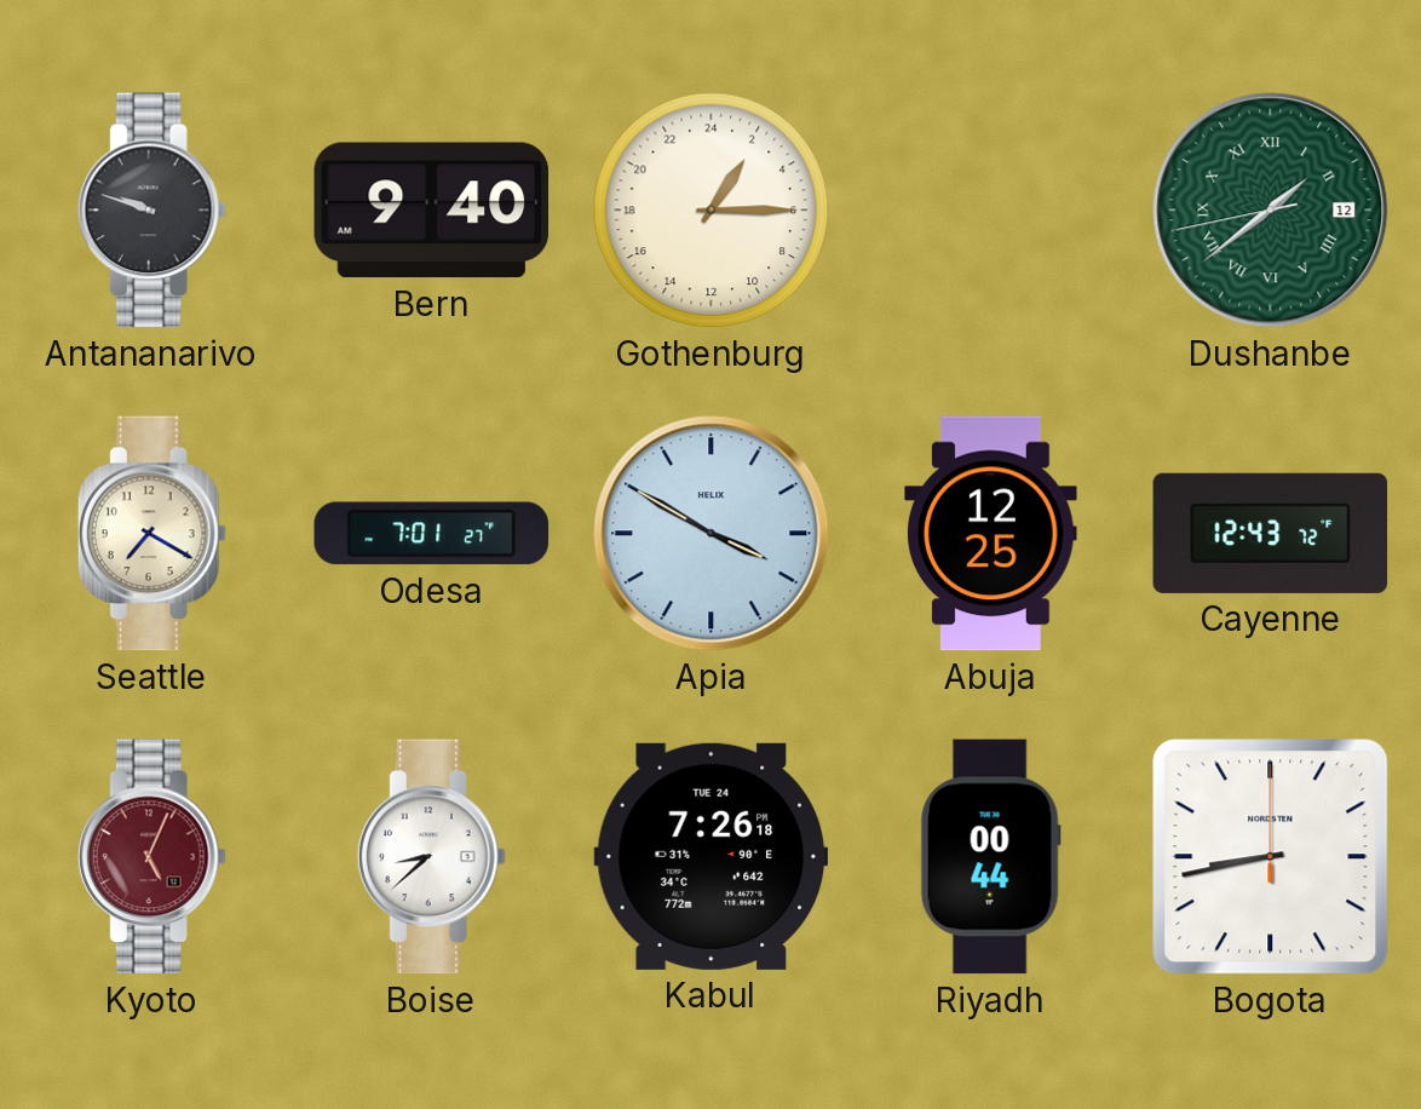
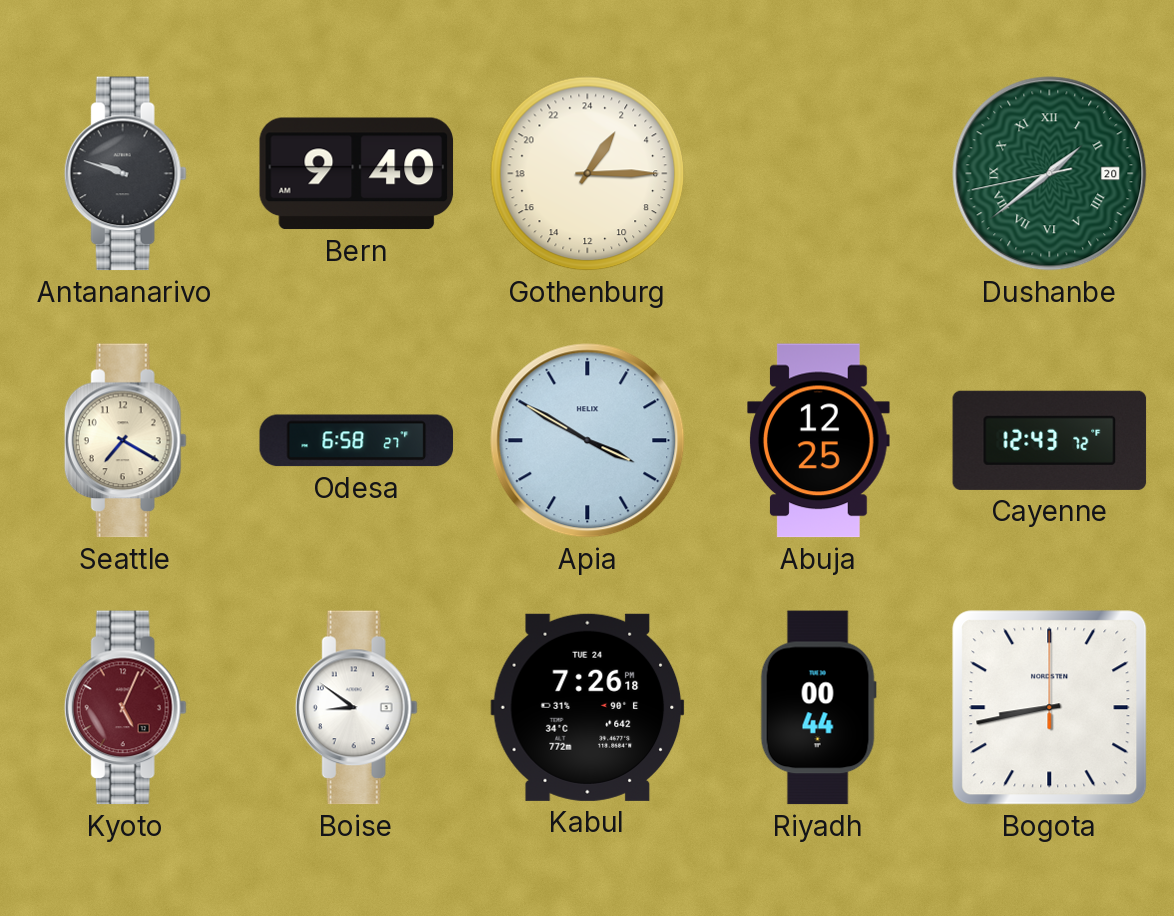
Dushanbe date: 12 -> 20
Odesa: 7:01 -> 6:58
Boise: 8:38 -> 8:51
